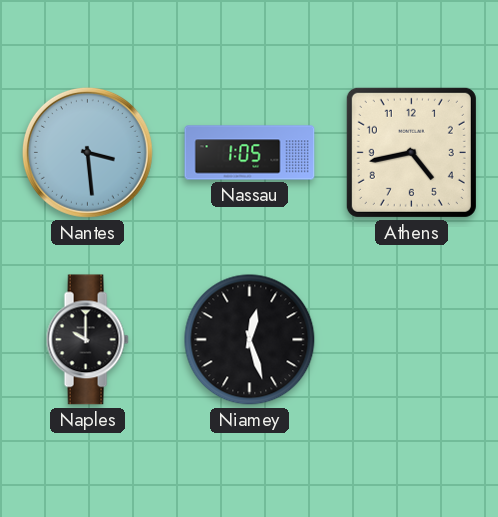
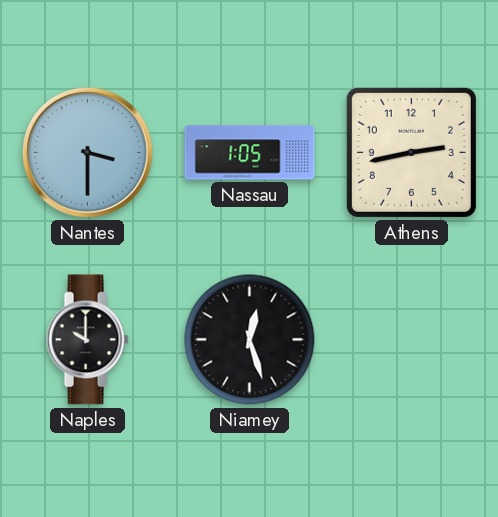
Nantes: 3:29 -> 3:30
Athens: 4:43 -> 2:43
